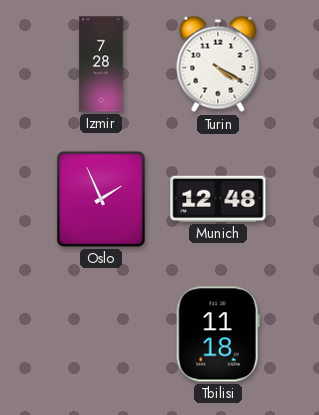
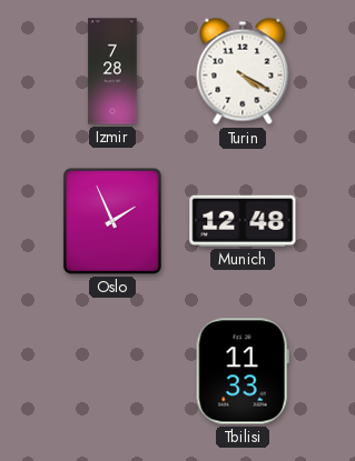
Tbilisi: 11:18 -> 11:33
